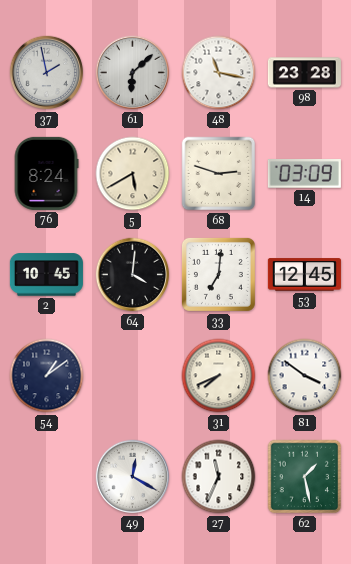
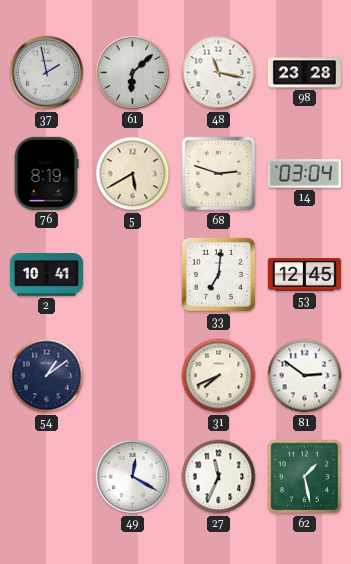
76: 8:24 -> 8:19
14: 03:09 -> 03:04
2: 10:45 -> 10:41
64: 4:01 -> none
81: 3:51 -> 2:51
